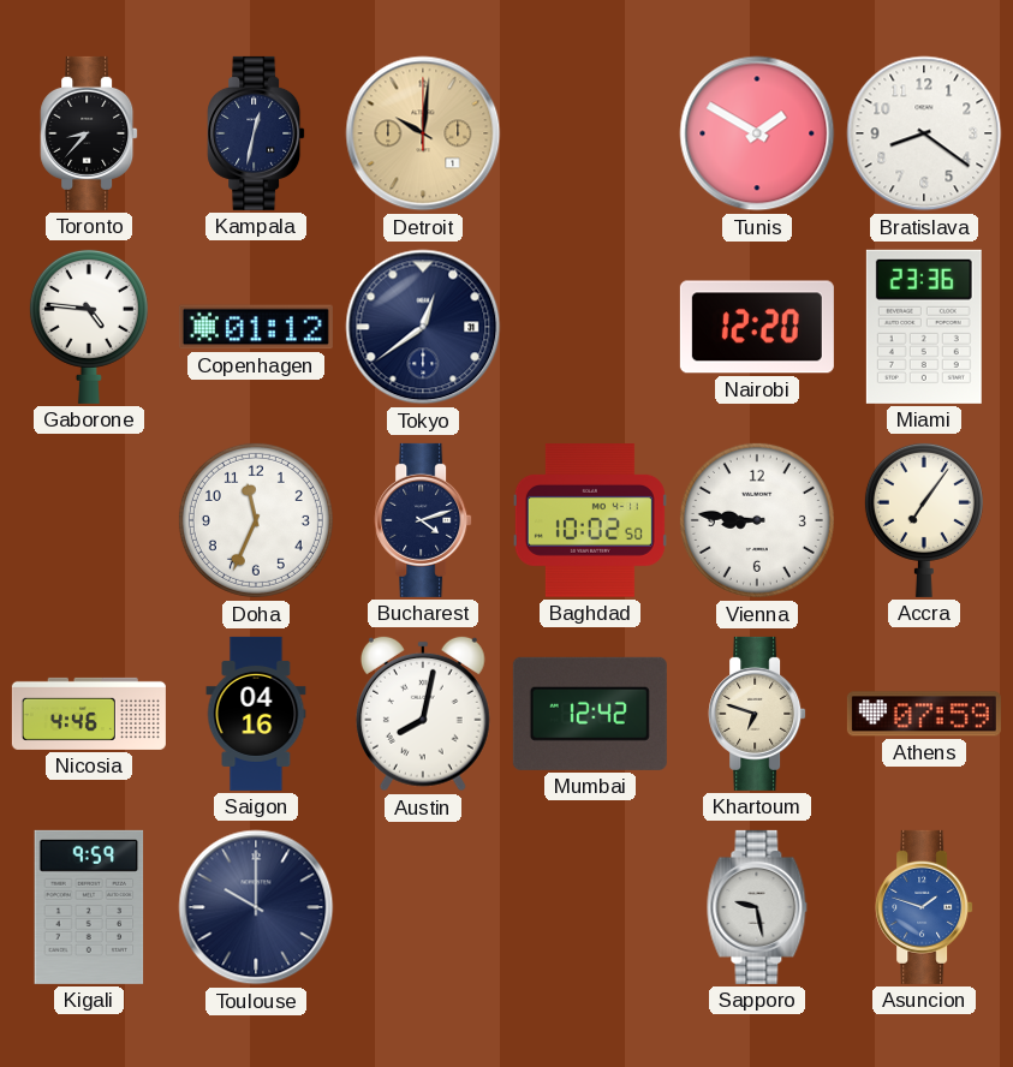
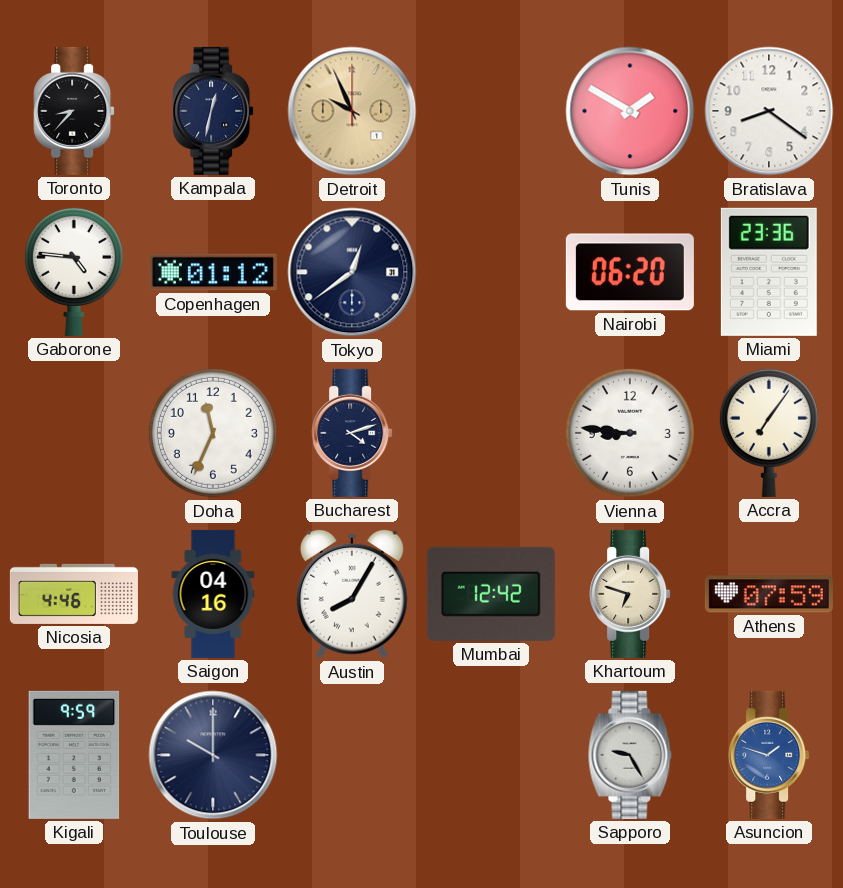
Detroit: 10:01 -> 9:56
Nairobi: 12:20 -> 06:20
Baghdad: 10:02 -> none
Austin: 8:02 -> 8:05
Sapporo: 9:28 -> 9:25
